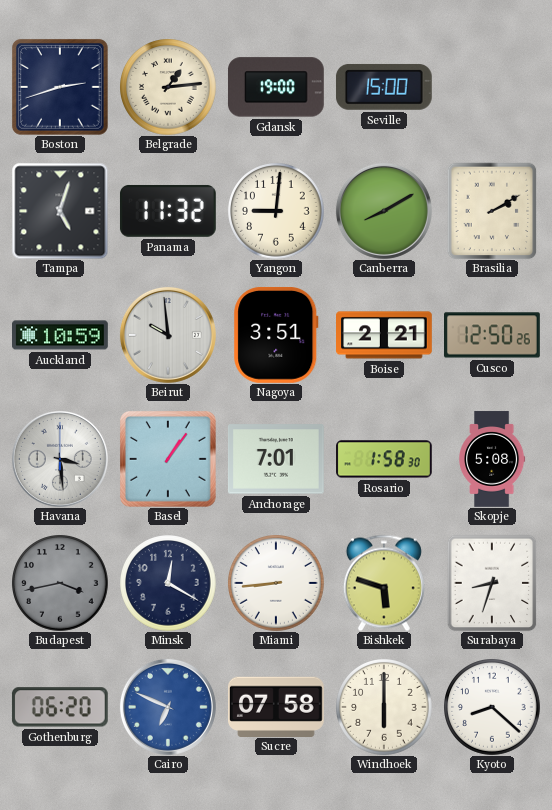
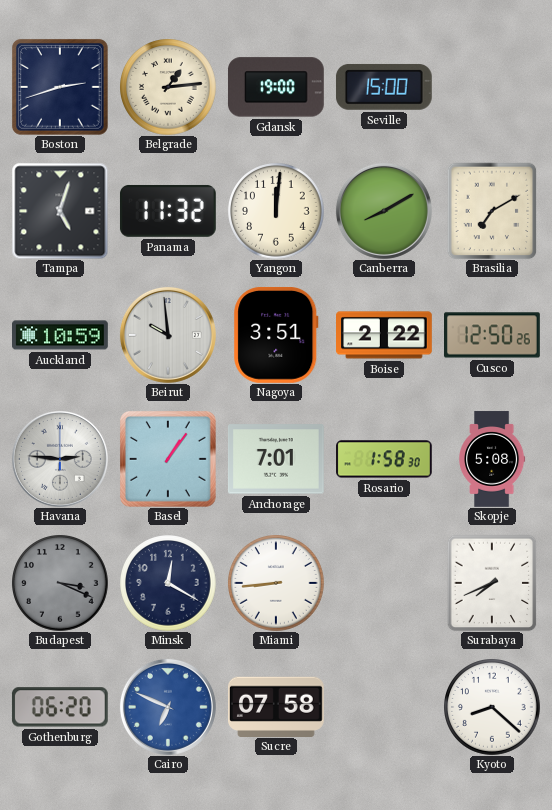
Yangon: 9:01 -> 12:01
Brasilia: 2:10 -> 7:10
Boise: 2:21 -> 2:22
Havana: 3:29 -> 2:46
Budapest: 3:43 -> 3:19
Bishkek: 5:48 -> none
Surabaya: 8:33 -> 7:41
Windhoek: 6:00 -> none
